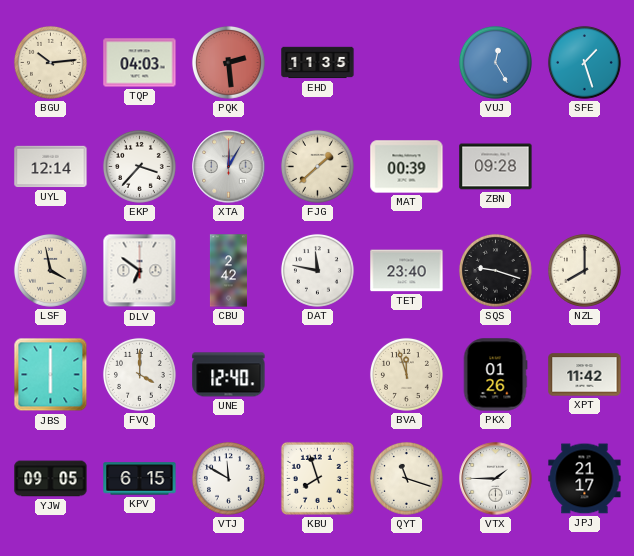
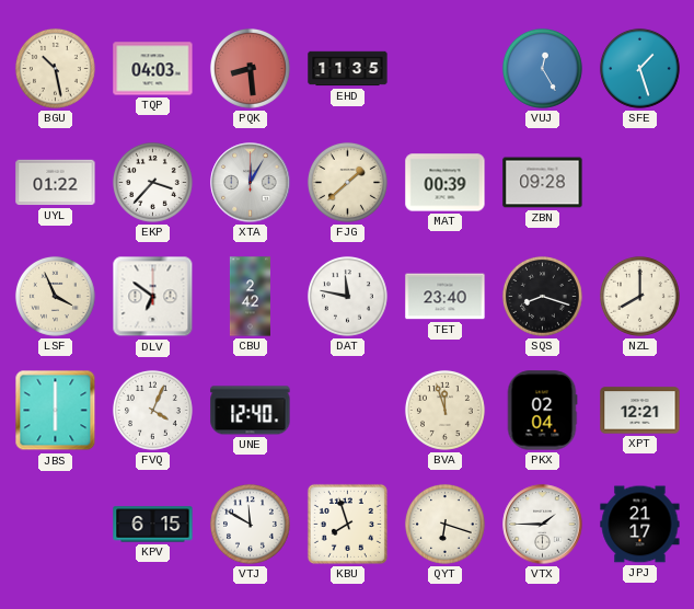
BGU: 10:14 -> 10:28
PQK: 2:29 -> 8:29
UYL: 12:14 -> 01:22
LSF: 3:58 -> 3:56
SQS: 9:18 -> 8:18
FVQ: 4:00 -> 4:04
PKX: 01:26 -> 02:04
XPT: 11:42 -> 12:21
YJW: 09:05 -> none
QYT: 11:18 -> 6:18
